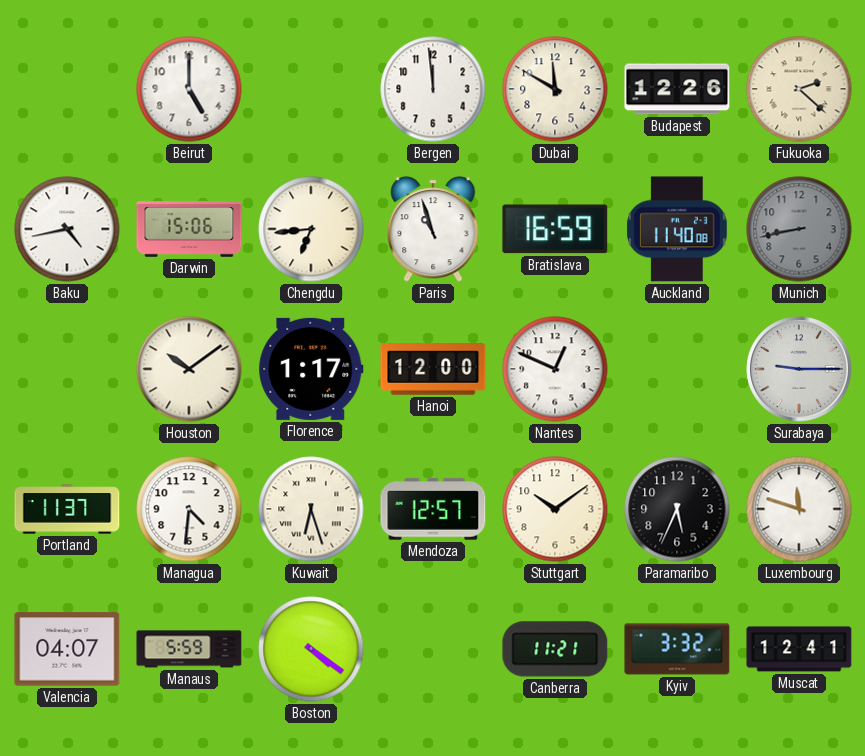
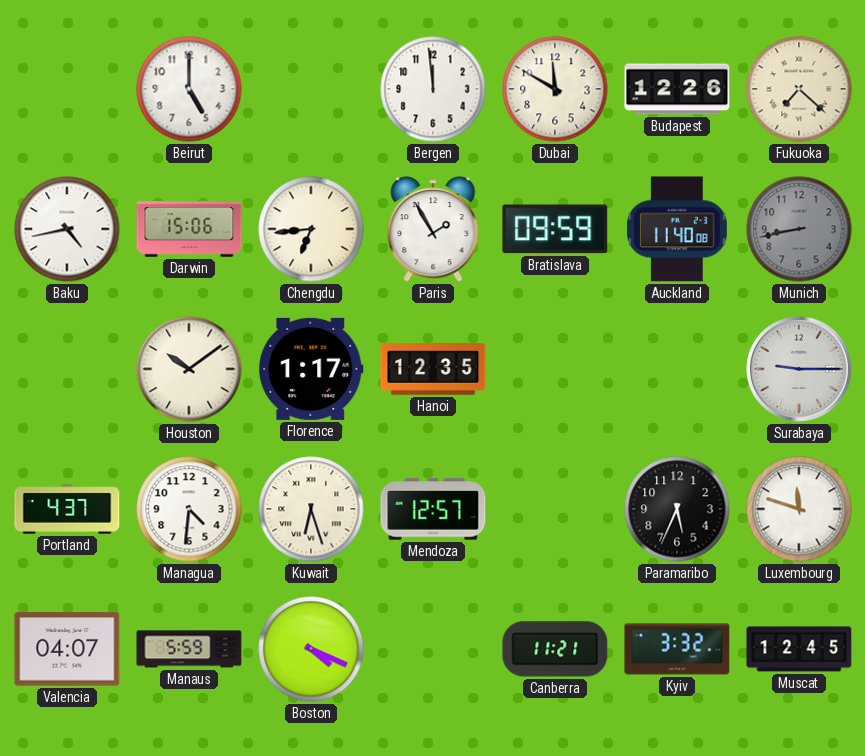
Fukuoka: 2:22 -> 7:22
Paris: 10:57 -> 1:55
Bratislava: 16:59 -> 09:59
Hanoi: 12:00 -> 12:35
Nantes: 12:49 -> none
Portland: 11:37 -> 4:37
Stuttgart: 10:09 -> none
Boston: 4:21 -> 4:19
Muscat: 12:41 -> 12:45
